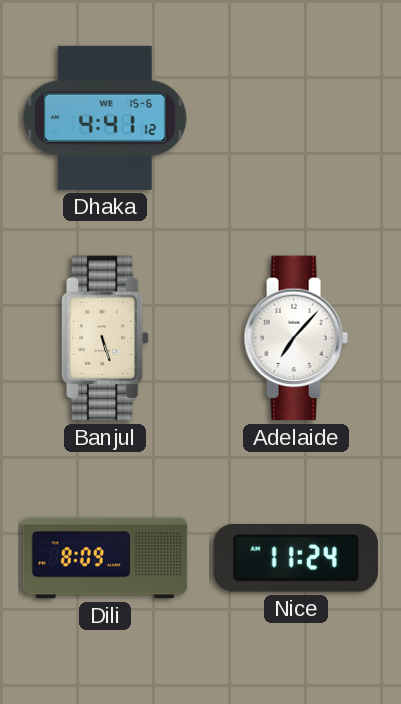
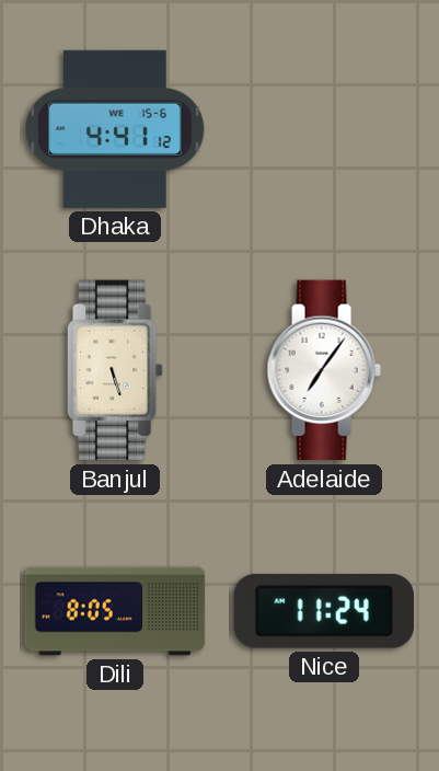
Adelaide: 7:07 -> 7:06
Dili: 8:09 -> 8:05
